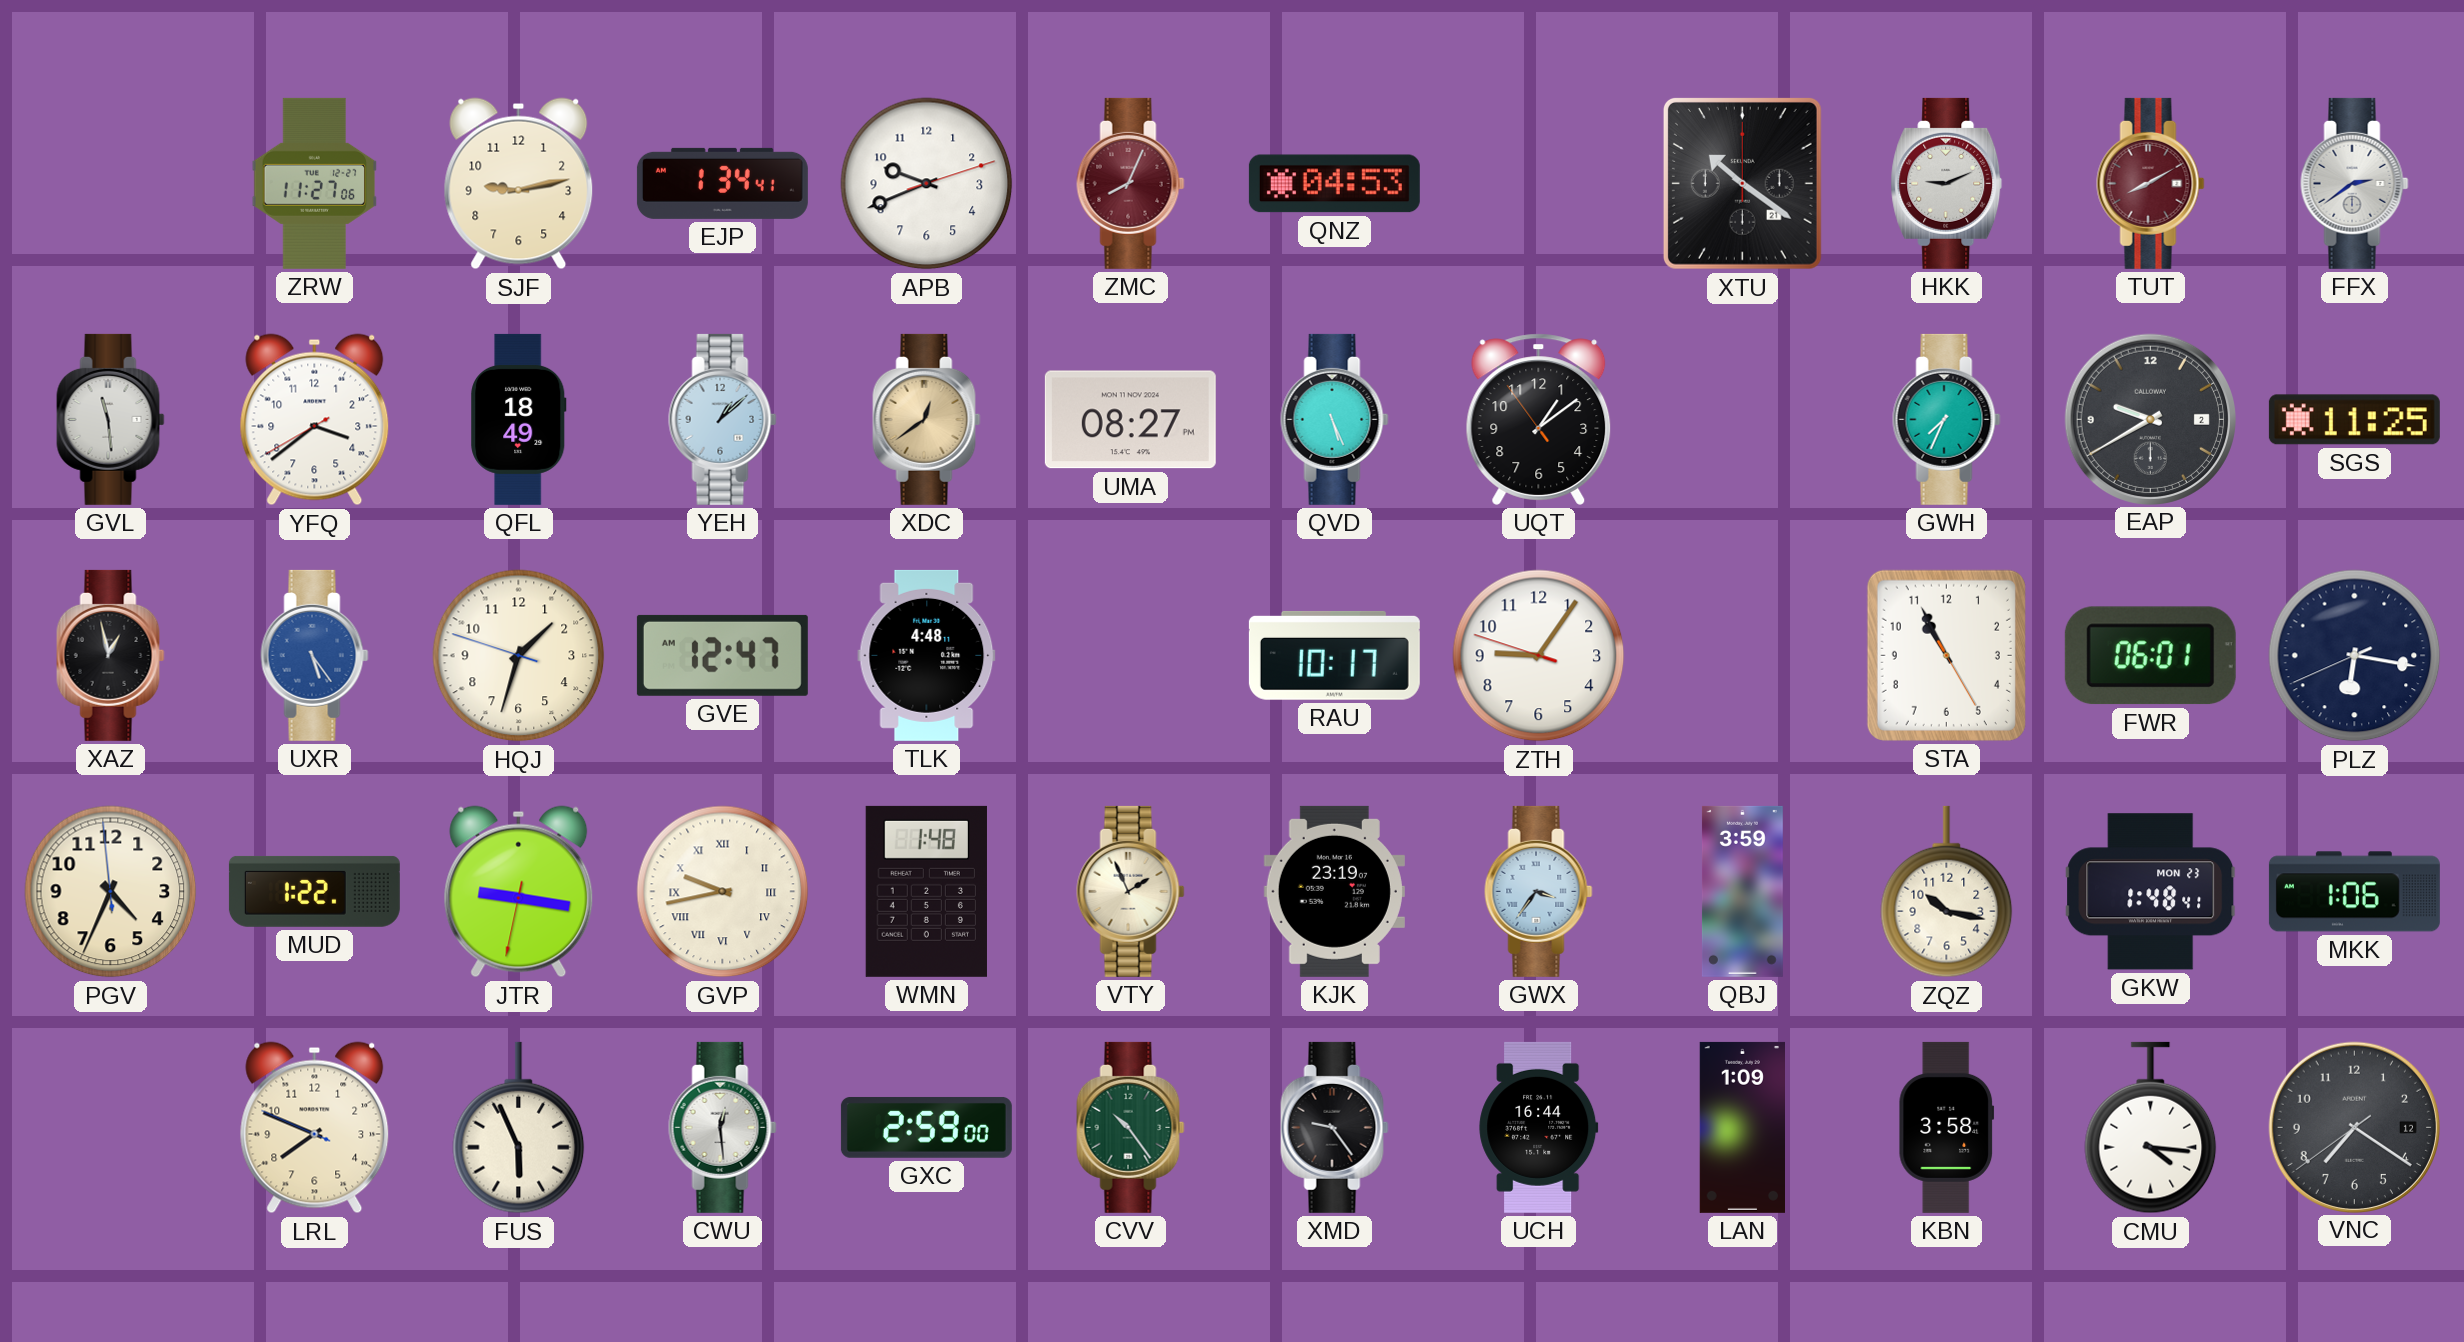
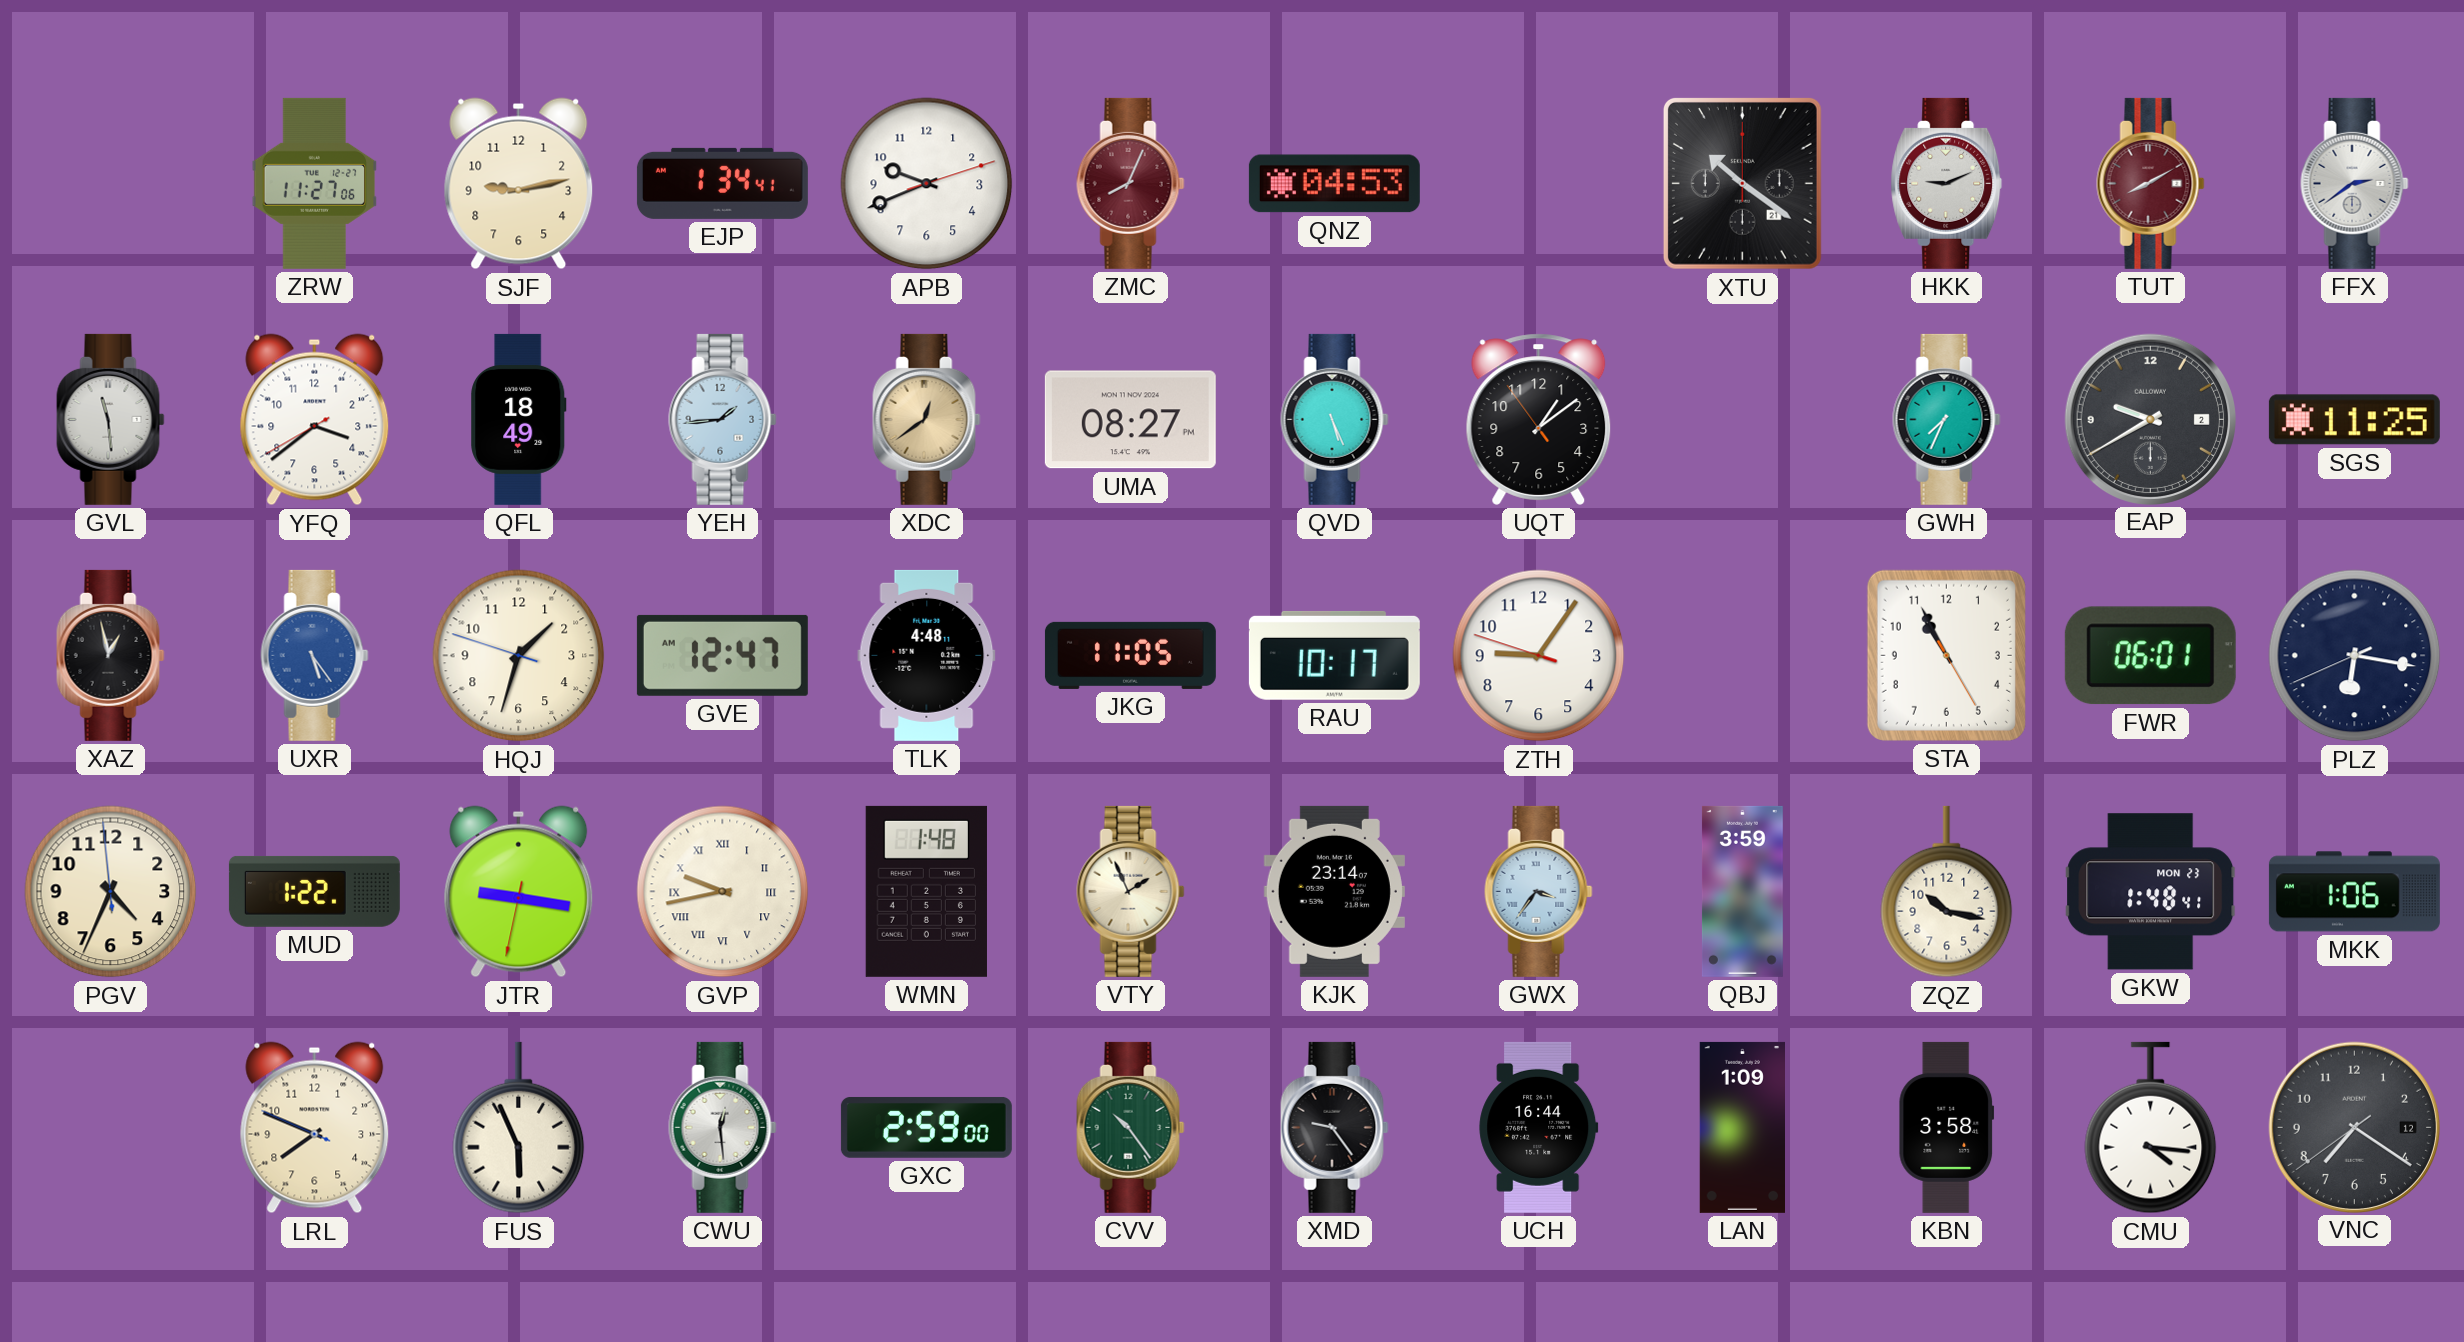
YEH: 1:08 -> 1:44
JKG: none -> 11:05
KJK: 23:19 -> 23:14
